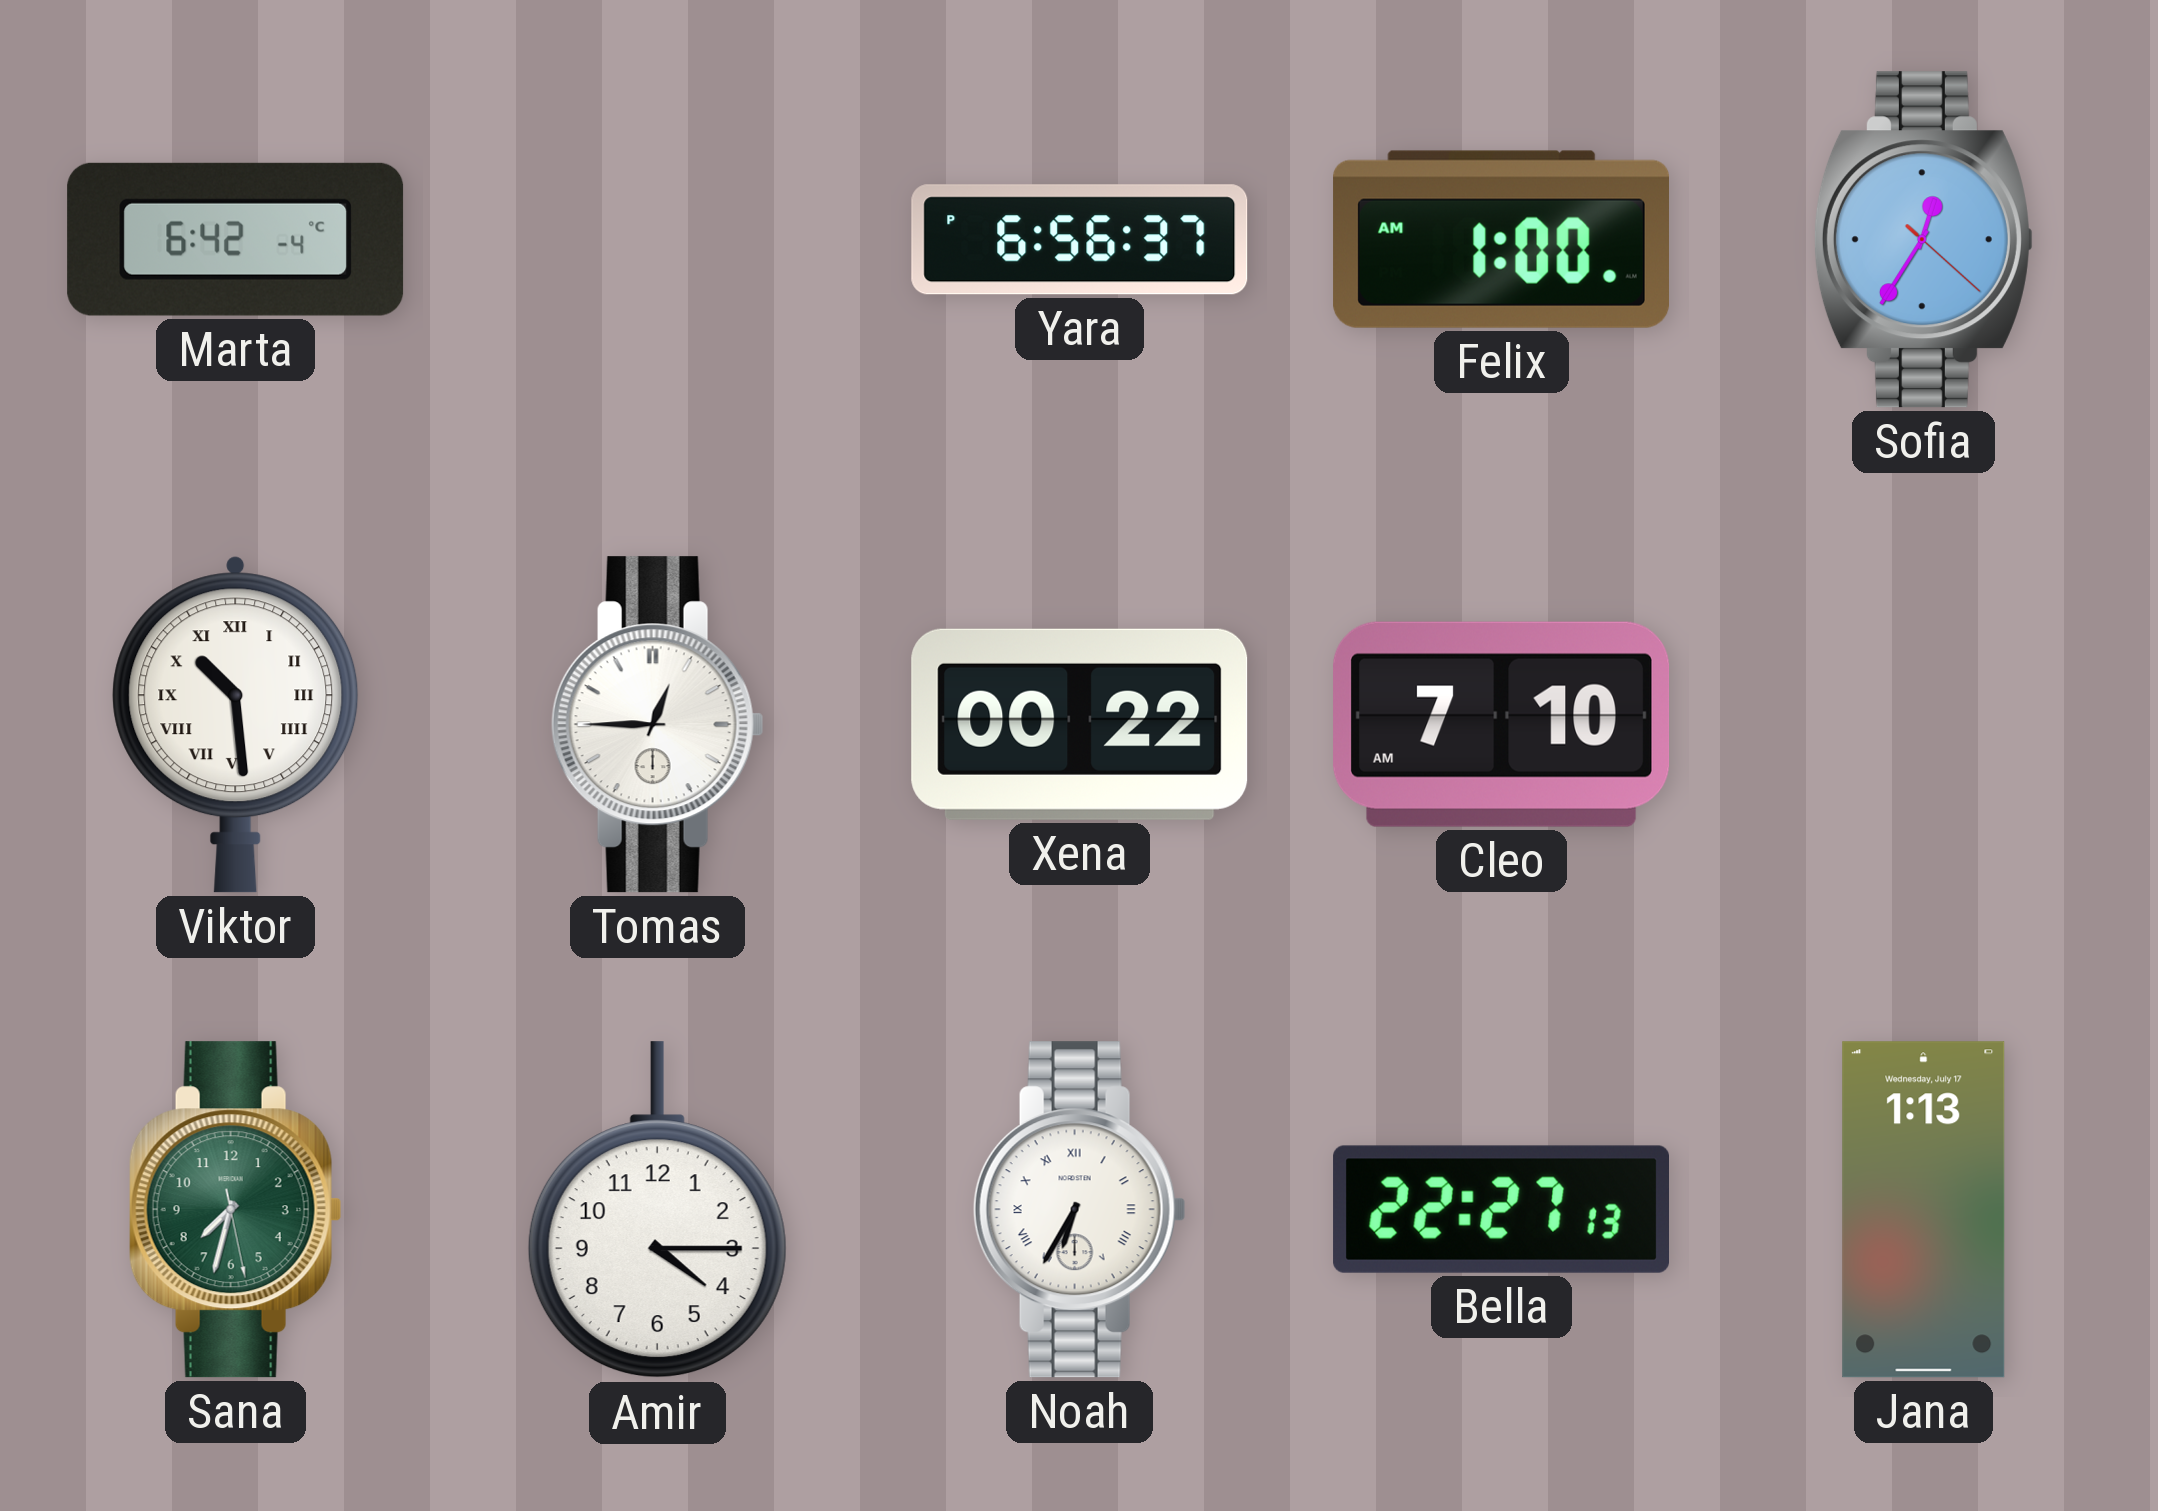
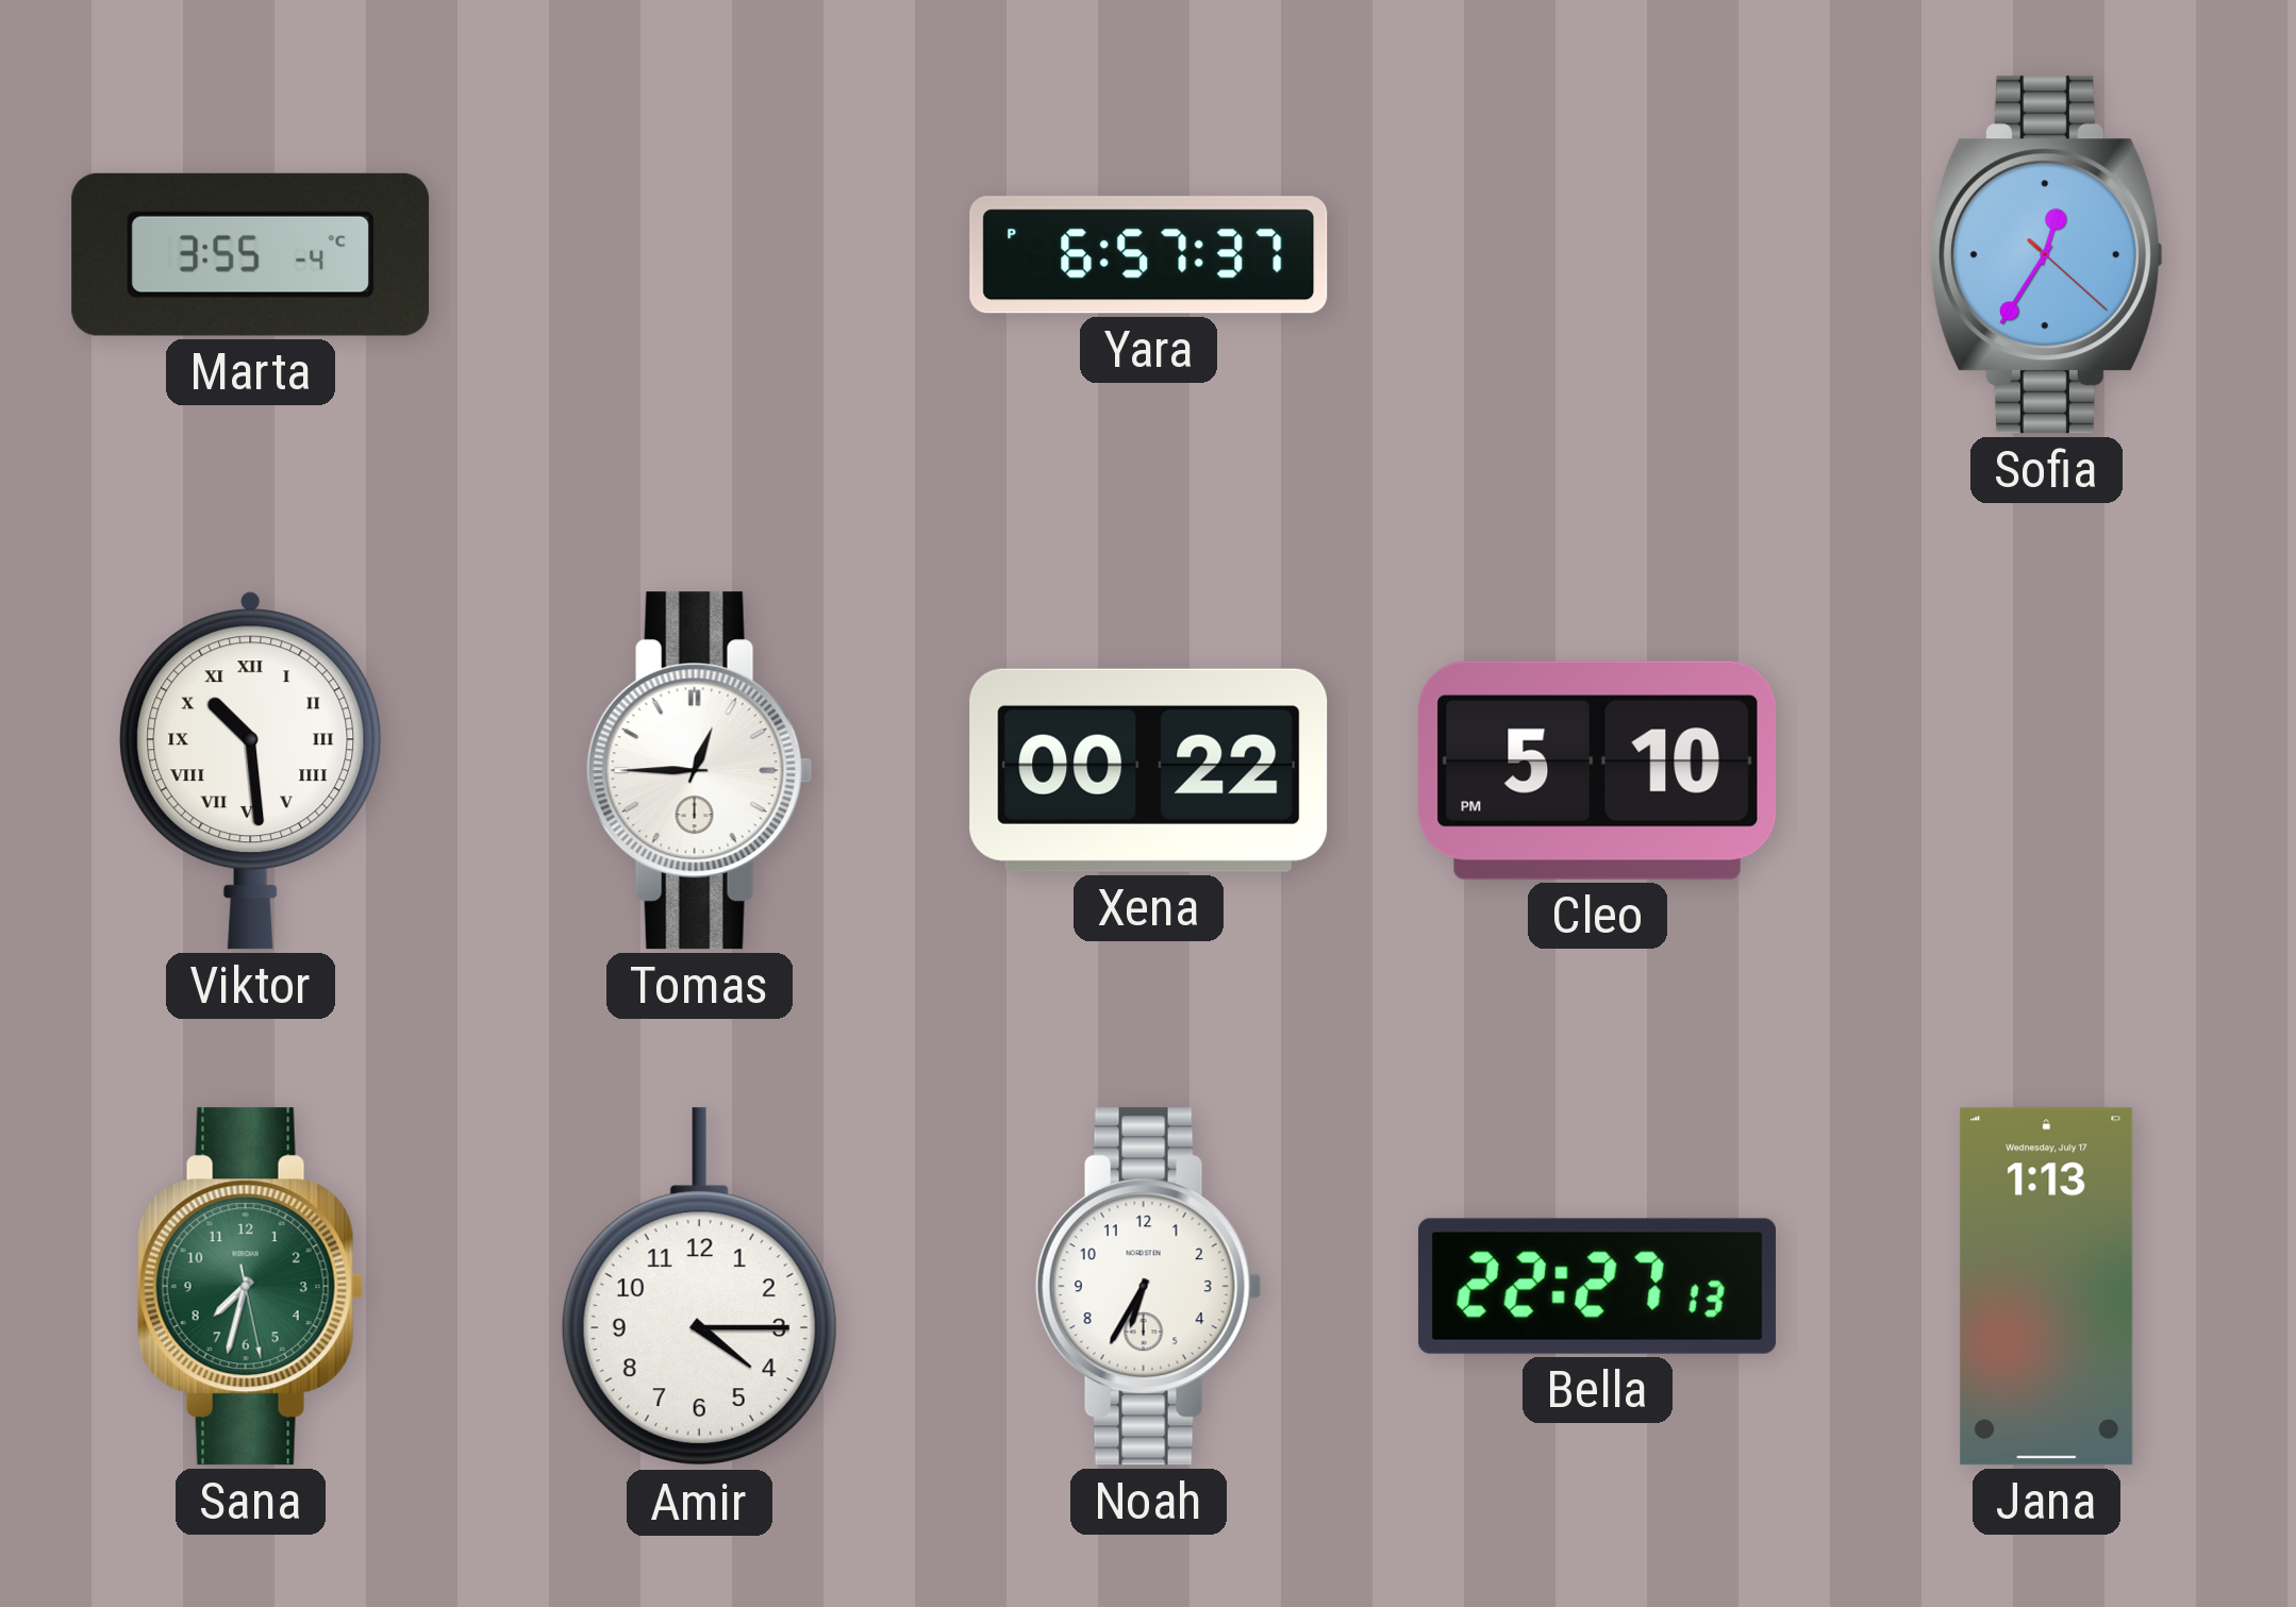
Marta: 6:42 -> 3:55
Yara: 6:56 -> 6:57
Felix: 1:00 -> none
Cleo: 7:10 -> 5:10
Noah numerals: Roman -> Arabic
